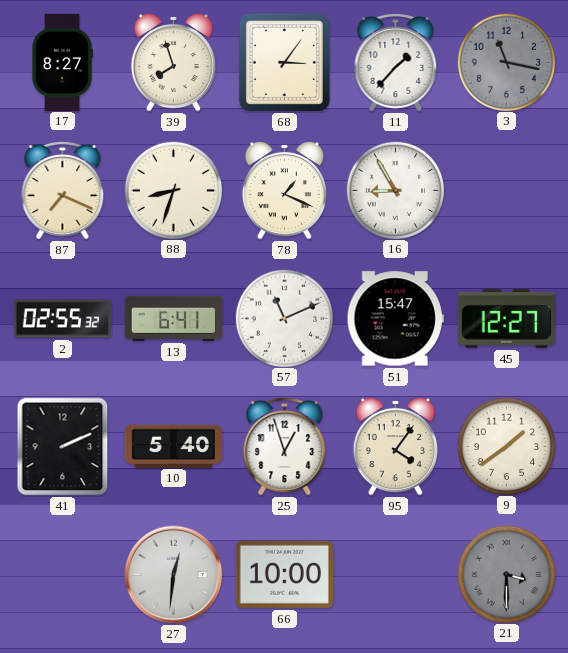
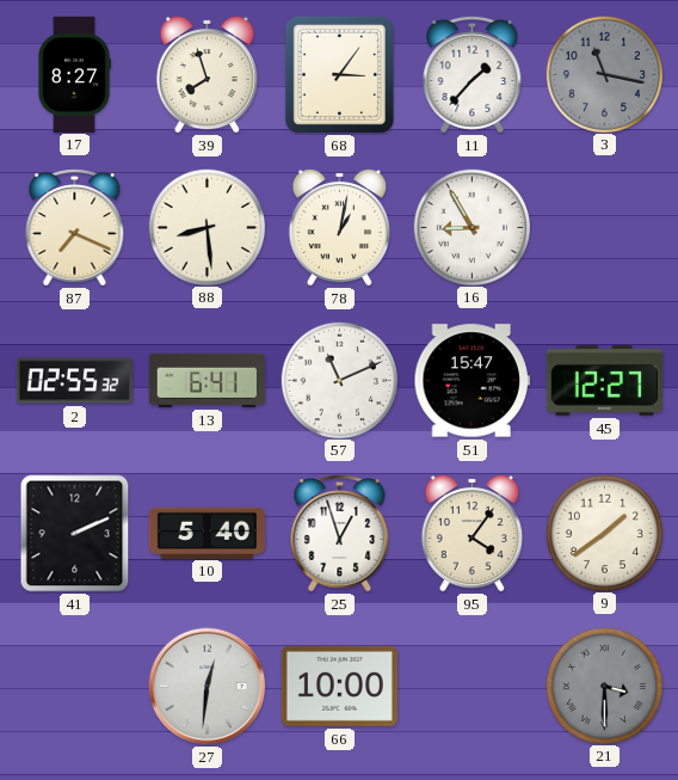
88: 8:33 -> 8:29
78: 1:19 -> 1:02
